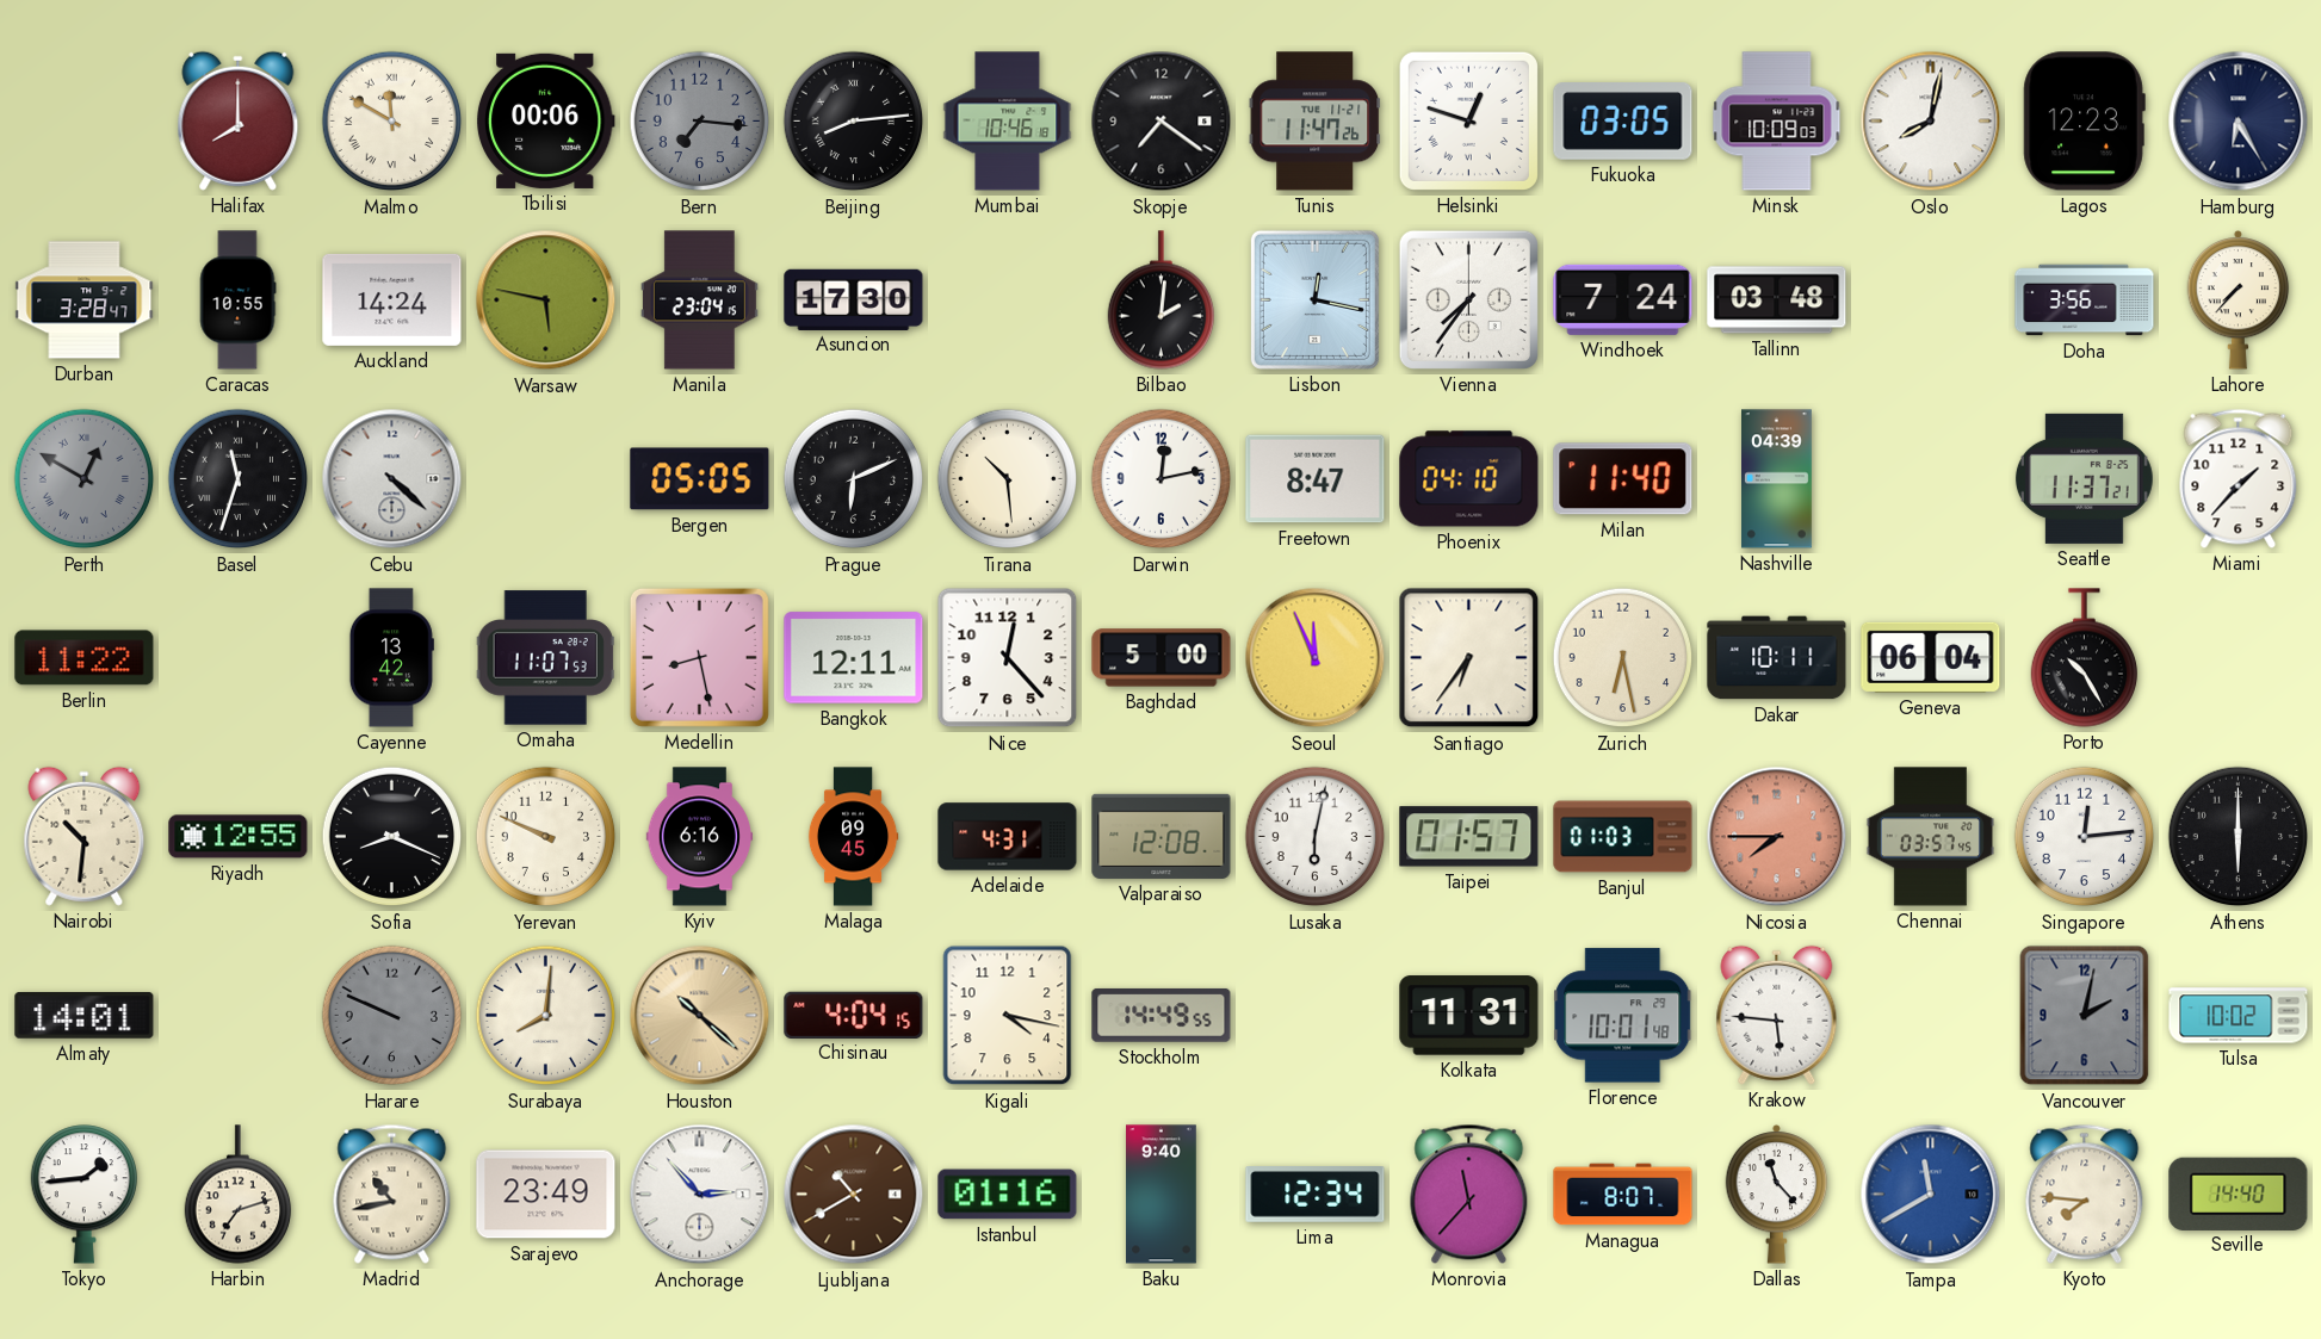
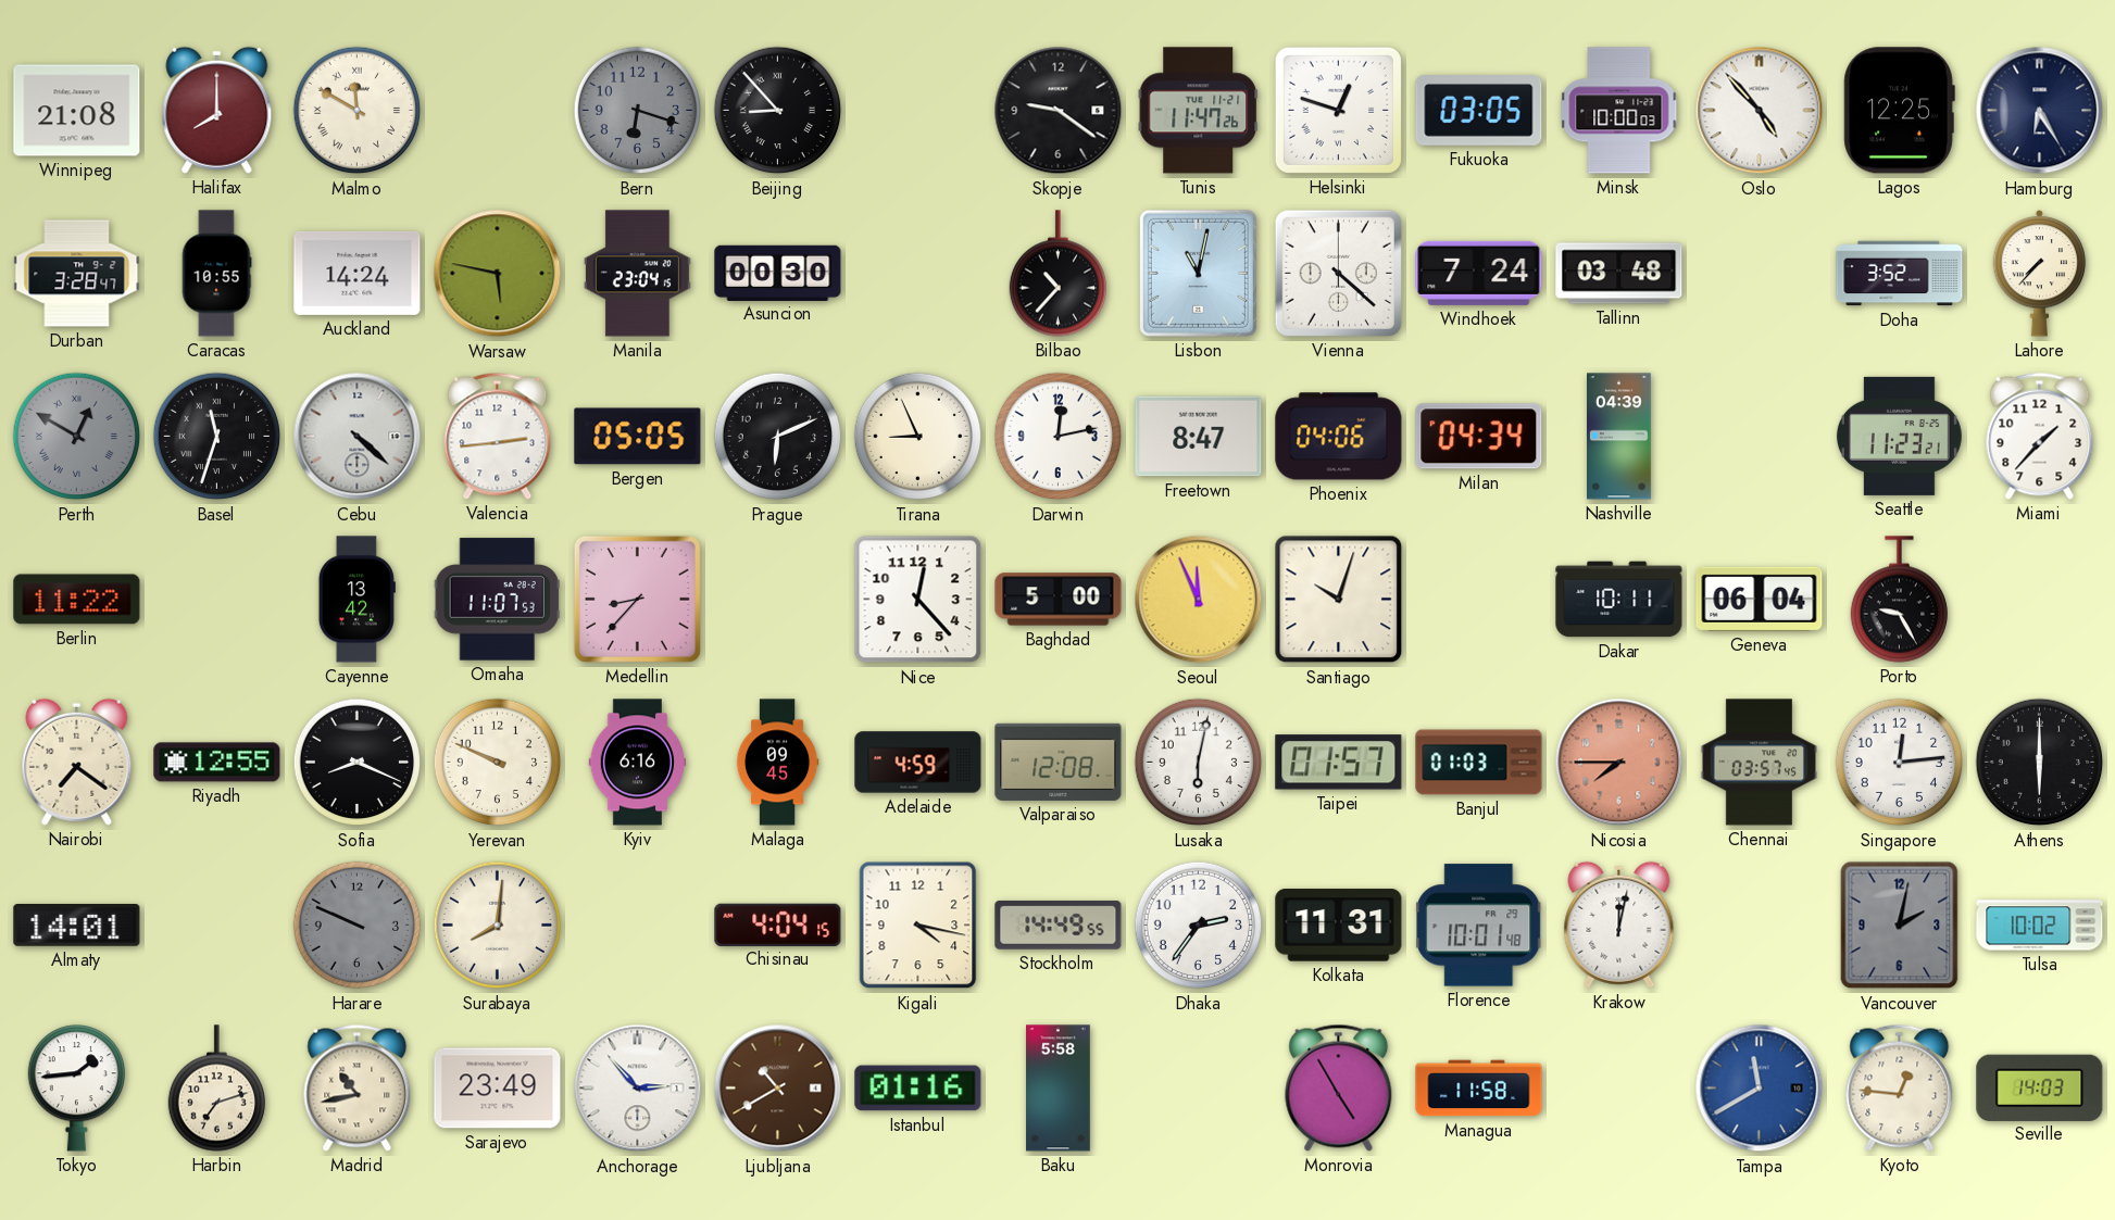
Winnipeg: none -> 21:08
Tbilisi: 00:06 -> none
Bern: 7:16 -> 6:18
Beijing: 8:14 -> 8:53
Mumbai: 10:46 -> none
Skopje: 7:21 -> 9:21
Minsk: 10:09 -> 10:00
Oslo: 8:02 -> 4:53
Lagos: 12:23 -> 12:25
Asuncion: 17:30 -> 00:30
Bilbao: 2:01 -> 10:37
Lisbon: 12:17 -> 11:02
Vienna: 7:36 -> 4:22
Doha: 3:56 -> 3:52
Valencia: none -> 2:44
Tirana: 10:29 -> 8:56
Phoenix: 04:10 -> 04:06
Milan: 11:40 -> 04:34
Seattle: 11:37 -> 11:23
Medellin: 8:28 -> 8:37
Bangkok: 12:11 -> none
Santiago: 6:36 -> 10:03
Zurich: 6:28 -> none
Porto: 10:25 -> 9:25
Nairobi: 10:31 -> 7:21
Adelaide: 4:31 -> 4:59
Houston: 10:22 -> none
Dhaka: none -> 2:36
Krakow: 5:46 -> 12:02
Baku: 9:40 -> 5:58
Lima: 12:34 -> none
Monrovia: 11:37 -> 4:55
Managua: 8:07 -> 11:58
Dallas: 11:23 -> none
Kyoto: 7:46 -> 12:46
Seville: 14:40 -> 14:03
